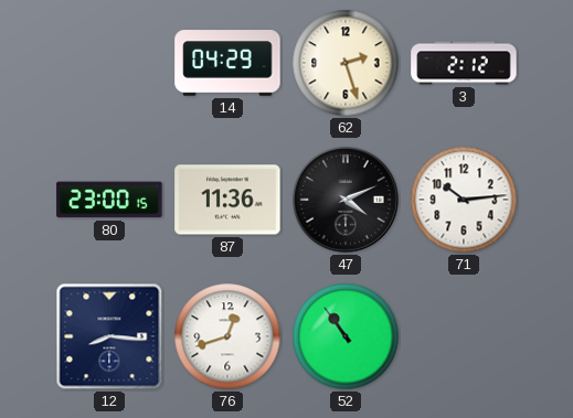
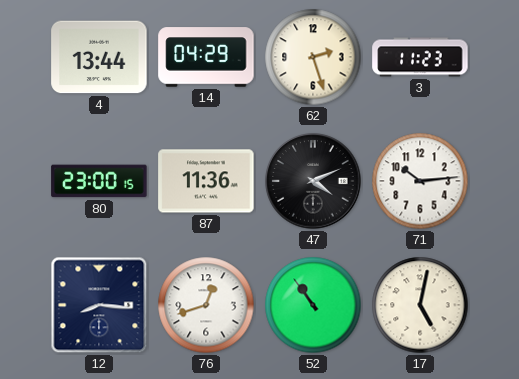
4: none -> 13:44
3: 2:12 -> 11:23
17: none -> 5:02
